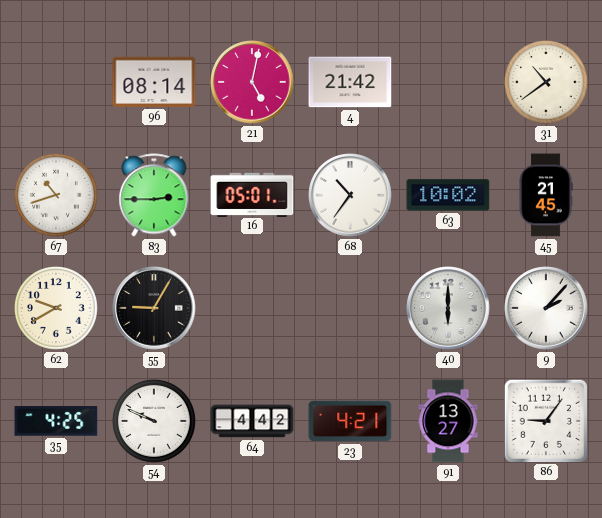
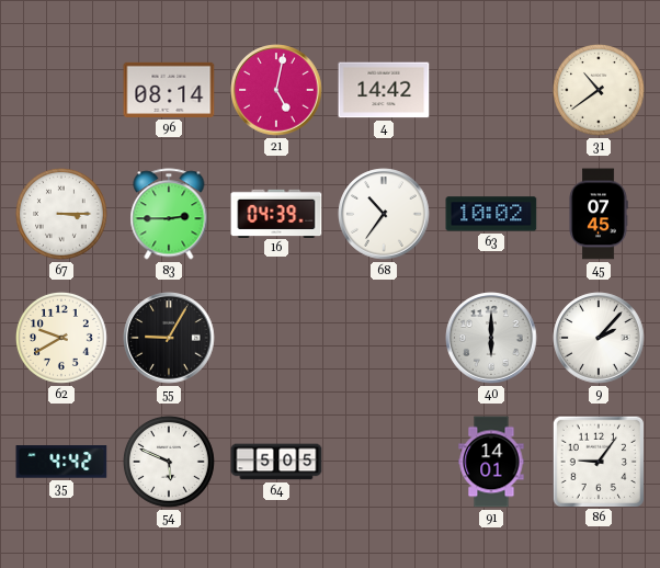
4: 21:42 -> 14:42
67: 10:42 -> 3:15
16: 05:01 -> 04:39
45: 21:45 -> 07:45
35: 4:25 -> 4:42
54: 9:49 -> 5:49
64: 4:42 -> 5:05
23: 4:21 -> none
91: 13:27 -> 14:01
